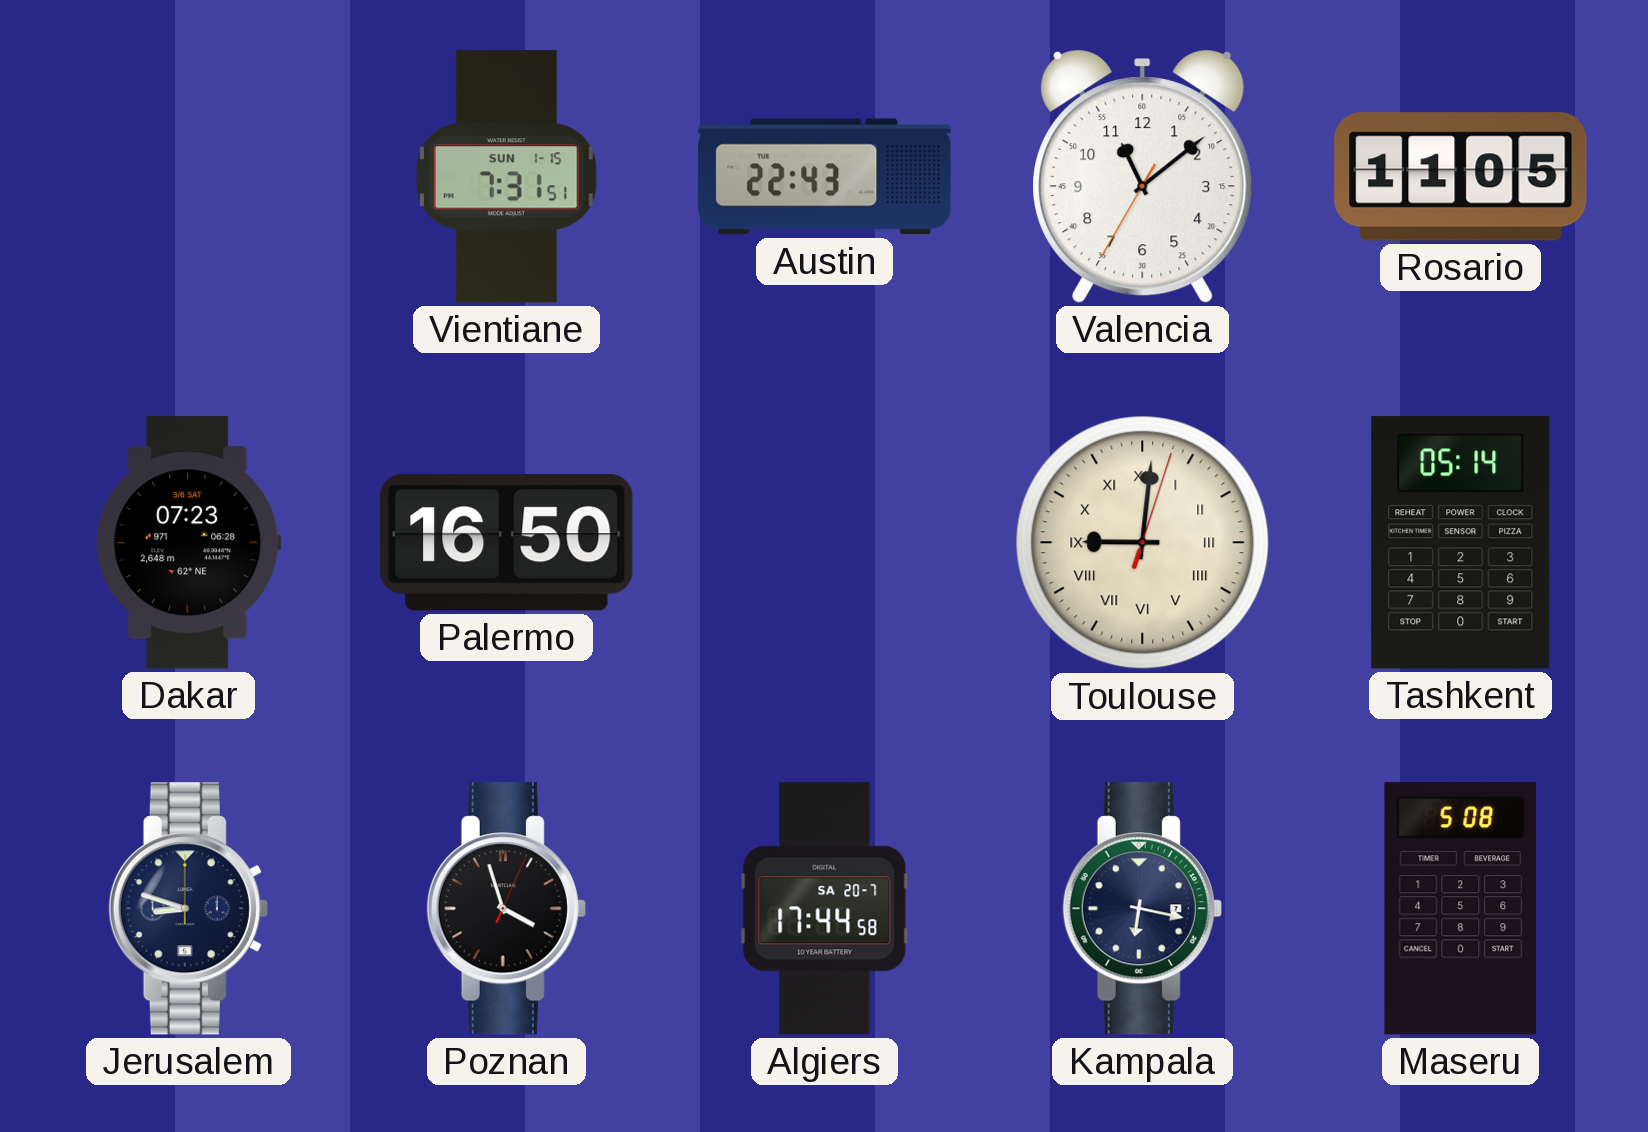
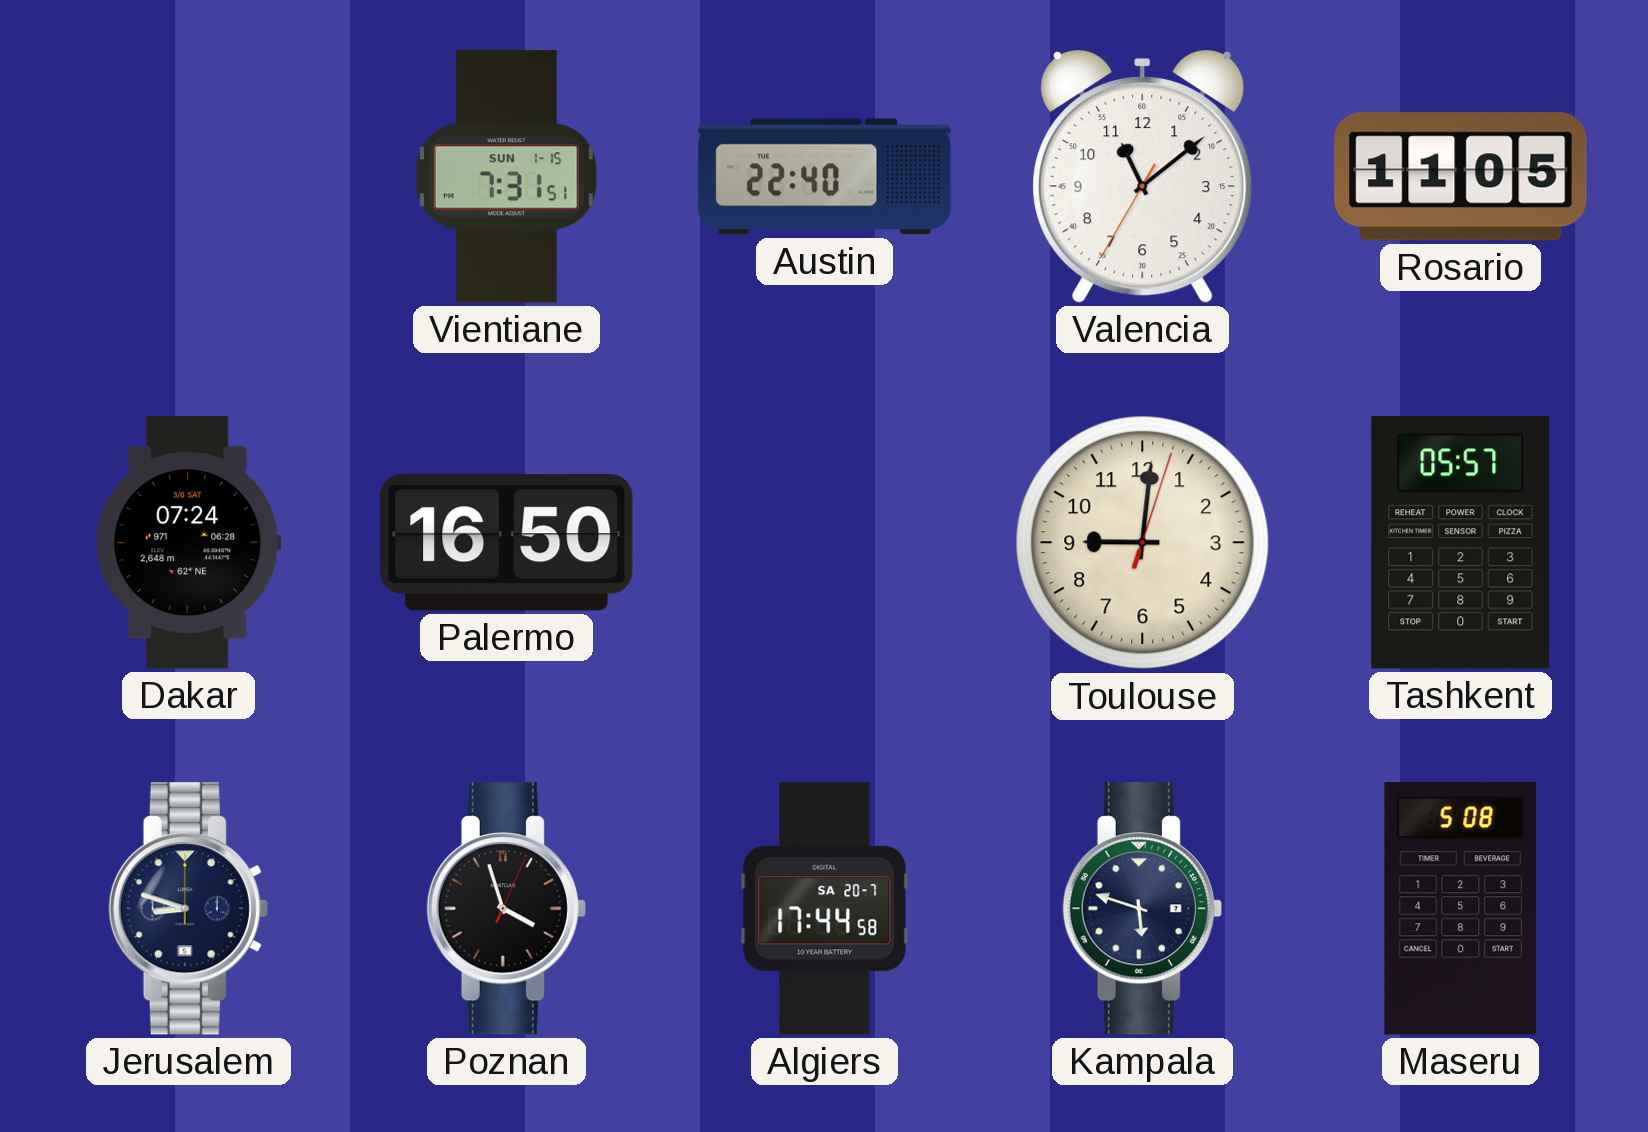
Austin: 22:43 -> 22:40
Dakar: 07:23 -> 07:24
Toulouse numerals: Roman -> Arabic
Tashkent: 05:14 -> 05:57
Kampala: 6:17 -> 5:48
